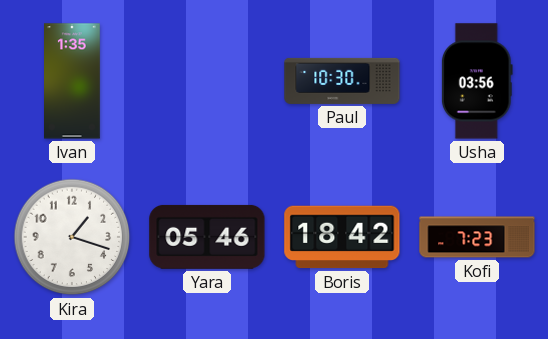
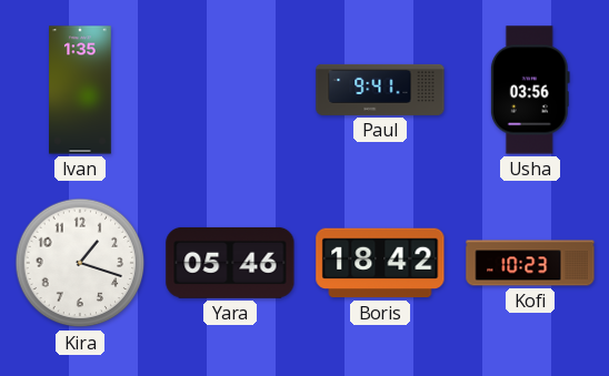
Paul: 10:30 -> 9:41
Kofi: 7:23 -> 10:23
